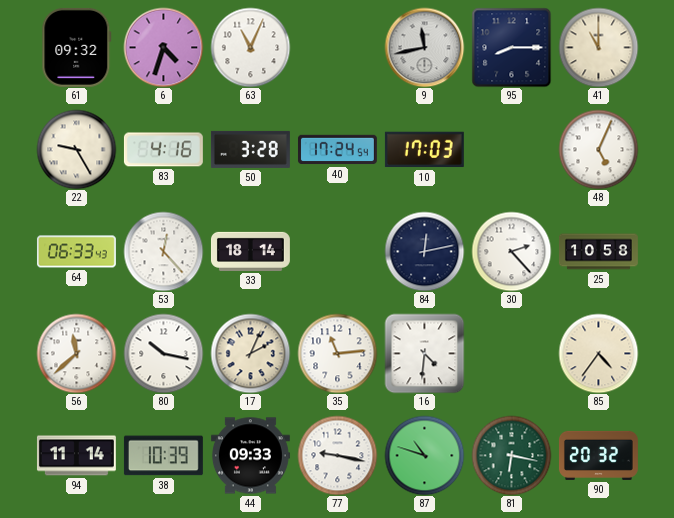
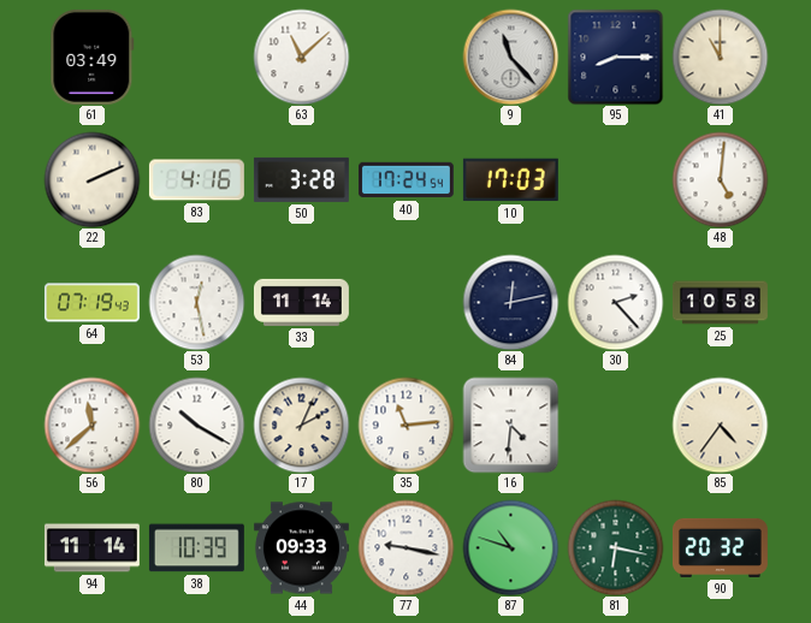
61: 09:32 -> 03:49
6: 4:33 -> none
63: 11:04 -> 11:08
9: 11:43 -> 11:23
22: 9:25 -> 2:11
48: 5:04 -> 5:01
64: 06:33 -> 07:19
53: 12:23 -> 12:28
33: 18:14 -> 11:14
80: 10:17 -> 10:20
